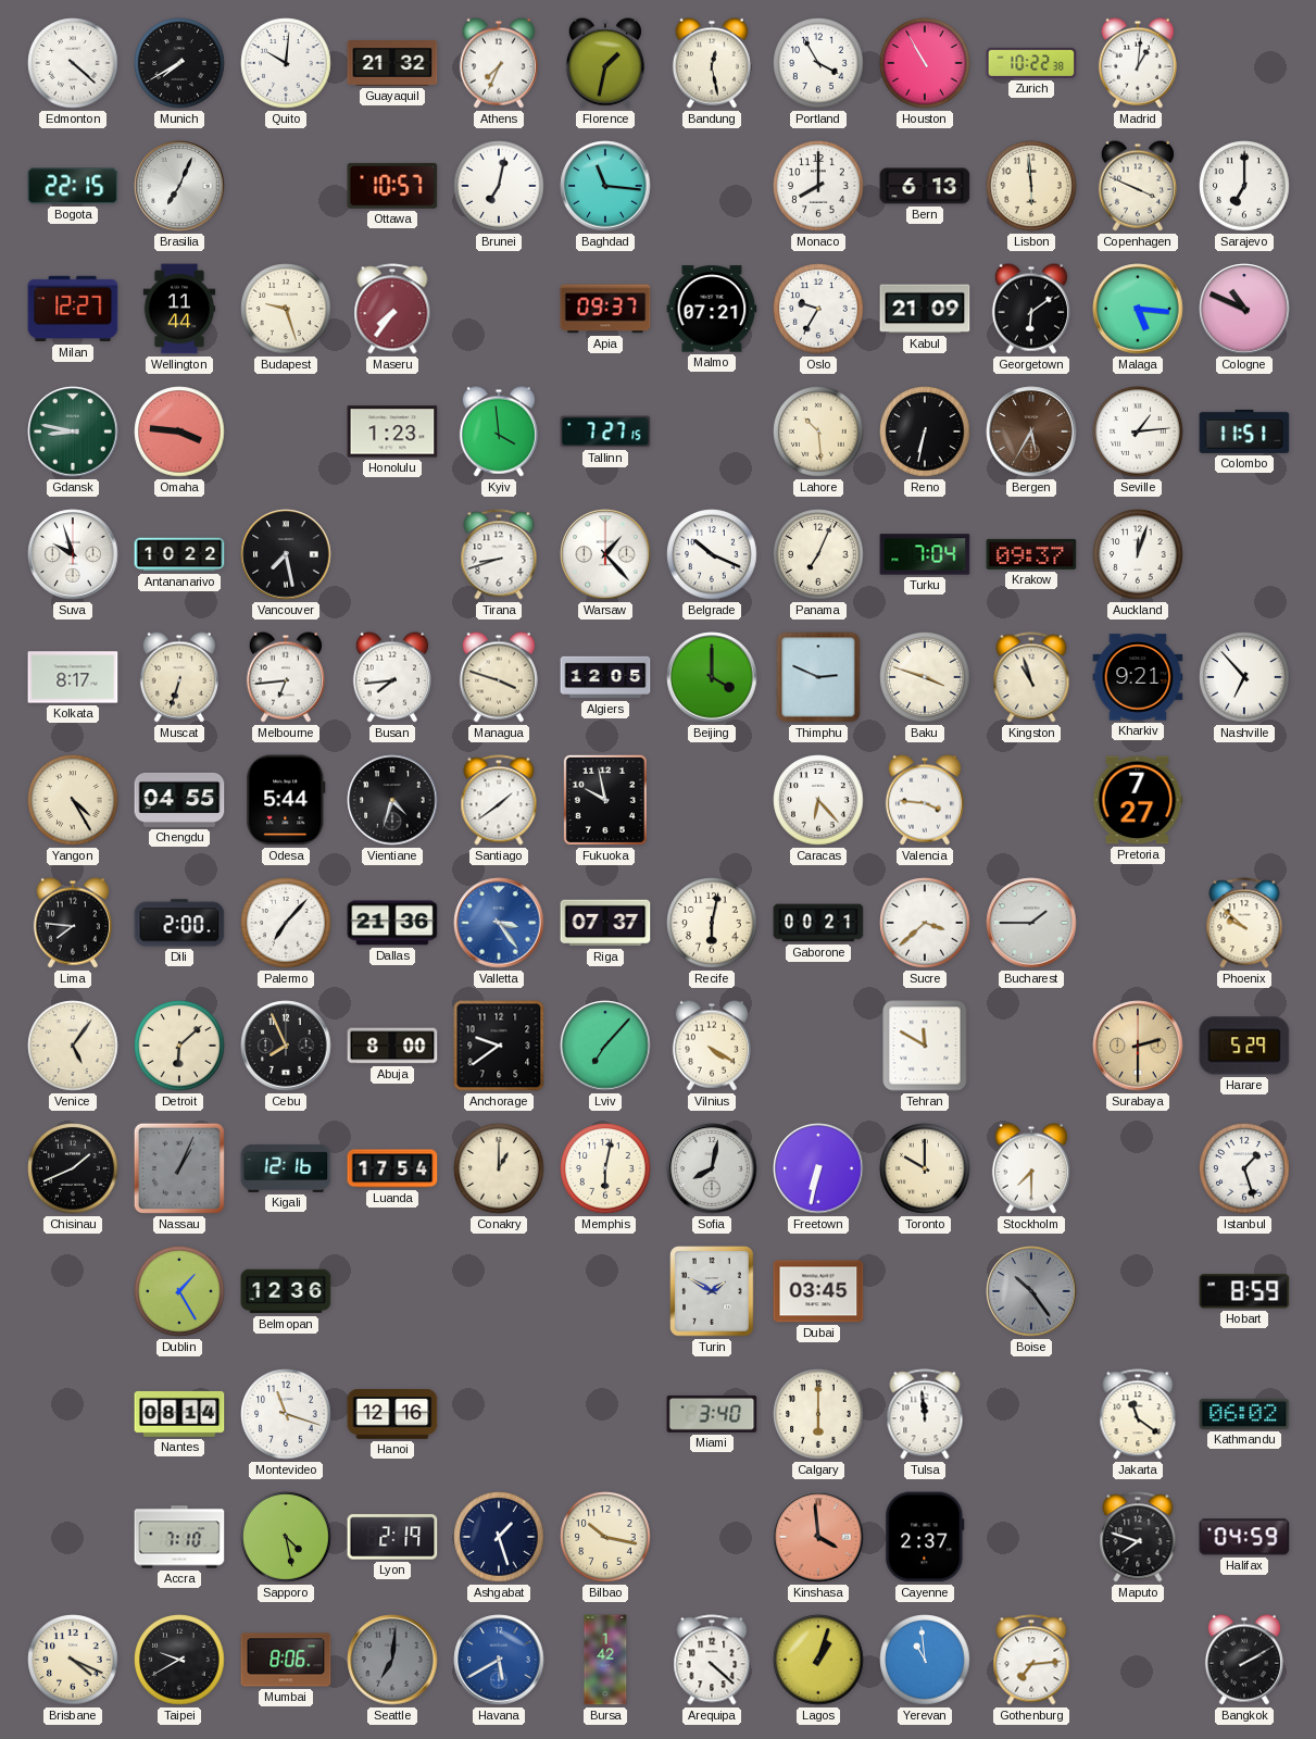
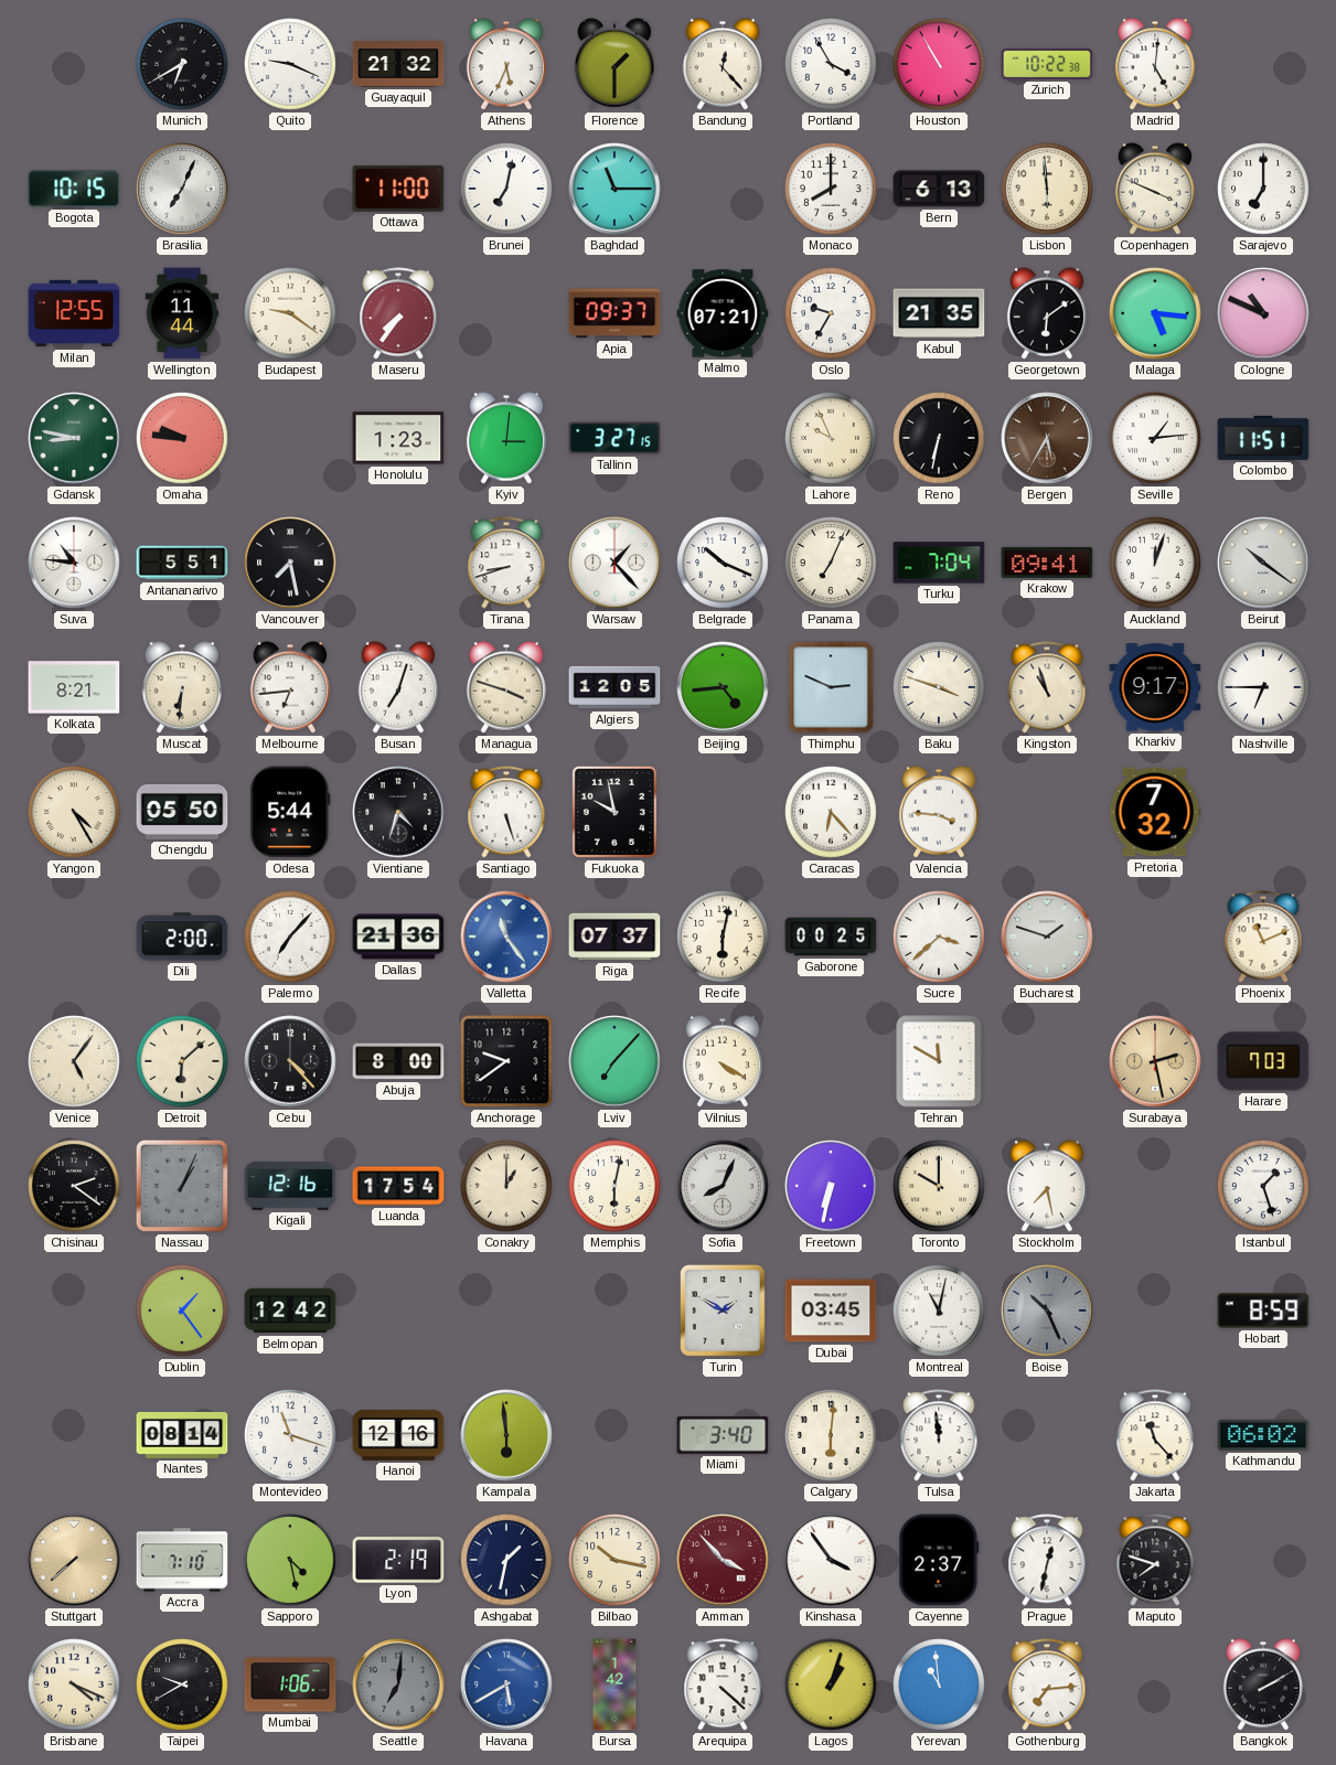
Edmonton: 4:22 -> none
Munich: 7:40 -> 6:40
Quito: 10:01 -> 9:19
Athens: 7:34 -> 5:34
Florence: 1:32 -> 1:30
Bandung: 12:28 -> 12:23
Madrid: 1:01 -> 5:01
Bogota: 22:15 -> 10:15
Ottawa: 10:57 -> 11:00
Baghdad: 11:16 -> 11:15
Milan: 12:27 -> 12:55
Budapest: 9:27 -> 9:21
Kabul: 21:09 -> 21:35
Omaha: 3:46 -> 9:46
Kyiv: 3:59 -> 3:01
Tallinn: 7:27 -> 3:27
Lahore: 10:29 -> 9:56
Suva: 9:57 -> 10:46
Antananarivo: 10:22 -> 5:51
Krakow: 09:37 -> 09:41
Beirut: none -> 10:21
Kolkata: 8:17 -> 8:21
Muscat: 6:33 -> 6:31
Busan: 7:44 -> 7:03
Beijing: 4:00 -> 4:44
Kharkiv: 9:21 -> 9:17
Nashville: 6:53 -> 6:45
Chengdu: 04:55 -> 05:50
Santiago: 1:39 -> 5:27
Pretoria: 7:27 -> 7:32
Lima: 7:46 -> none
Valletta: 3:24 -> 11:24
Gaborone: 00:21 -> 00:25
Bucharest: 1:45 -> 1:48
Phoenix: 9:52 -> 11:11
Cebu: 7:56 -> 4:23
Surabaya: 2:30 -> 2:28
Harare: 5:29 -> 7:03
Chisinau: 1:41 -> 2:21
Sofia: 8:02 -> 8:04
Stockholm: 7:30 -> 7:28
Dublin: 1:25 -> 1:24
Belmopan: 12:36 -> 12:42
Montreal: none -> 11:02
Boise: 10:24 -> 10:26
Kampala: none -> 5:59
Calgary: 6:00 -> 6:01
Jakarta: 11:21 -> 11:23
Stuttgart: none -> 7:38
Ashgabat: 1:27 -> 1:32
Amman: none -> 3:53
Kinshasa: 3:59 -> 3:54
Kinshasa dial: salmon -> white
Prague: none -> 12:32
Halifax: 04:59 -> none
Mumbai: 8:06 -> 1:06
